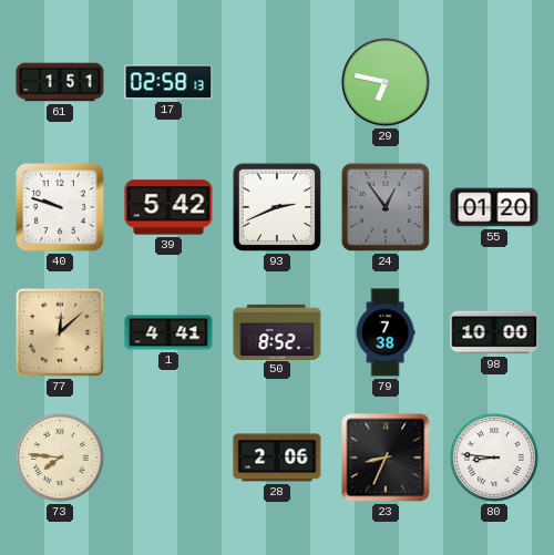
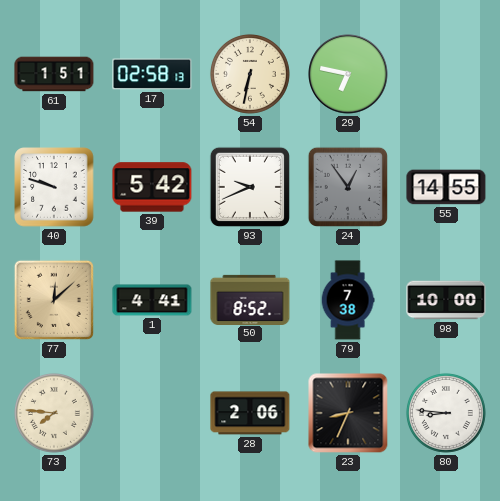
54: none -> 6:32
93: 2:41 -> 9:41
55: 01:20 -> 14:55
